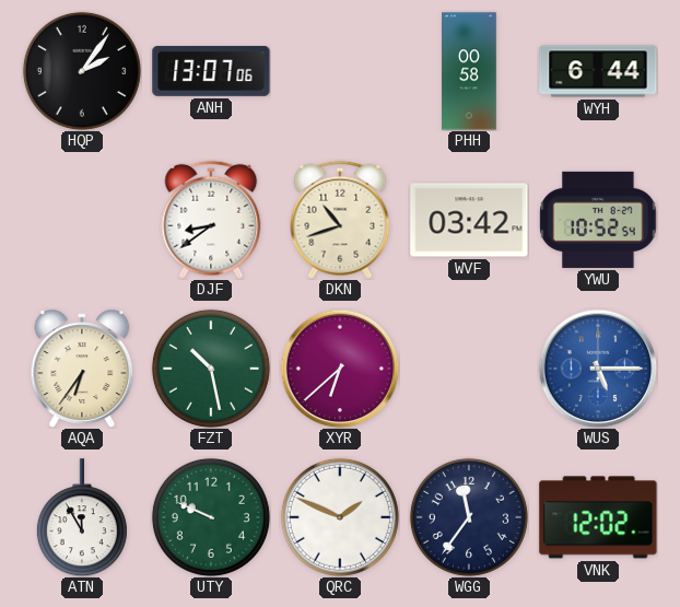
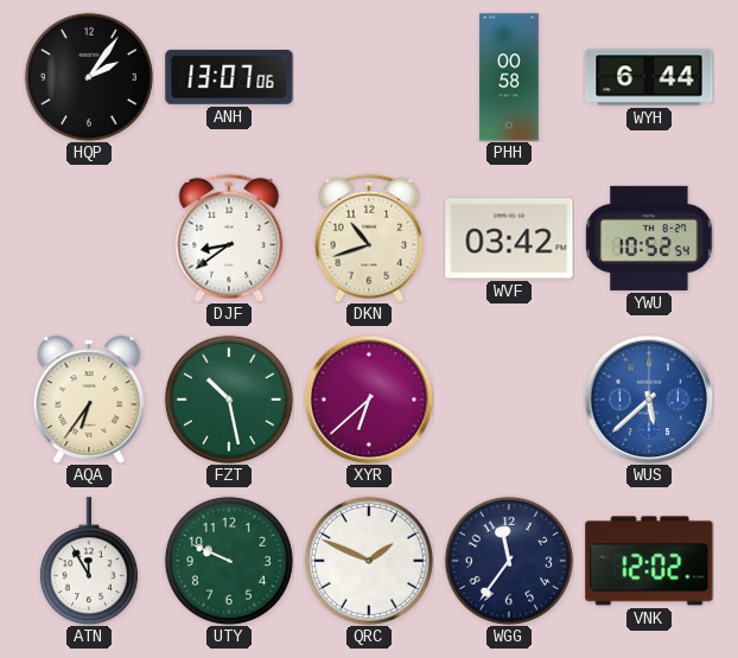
WUS: 5:15 -> 5:38
